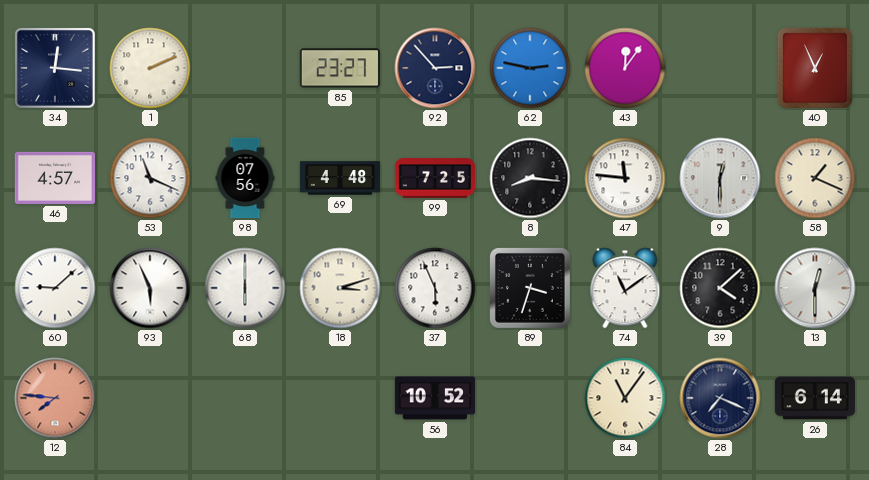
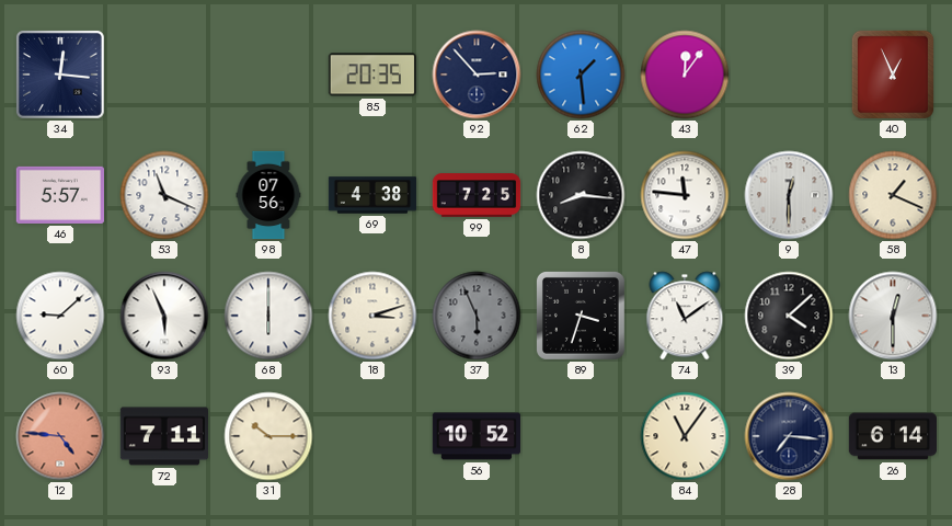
1: 2:11 -> none
85: 23:27 -> 20:35
62: 2:47 -> 1:29
46: 4:57 -> 5:57
69: 4:48 -> 4:38
37 dial: white -> grey
12: 7:46 -> 4:46
72: none -> 7:11
31: none -> 10:15
28: 7:19 -> 7:16
